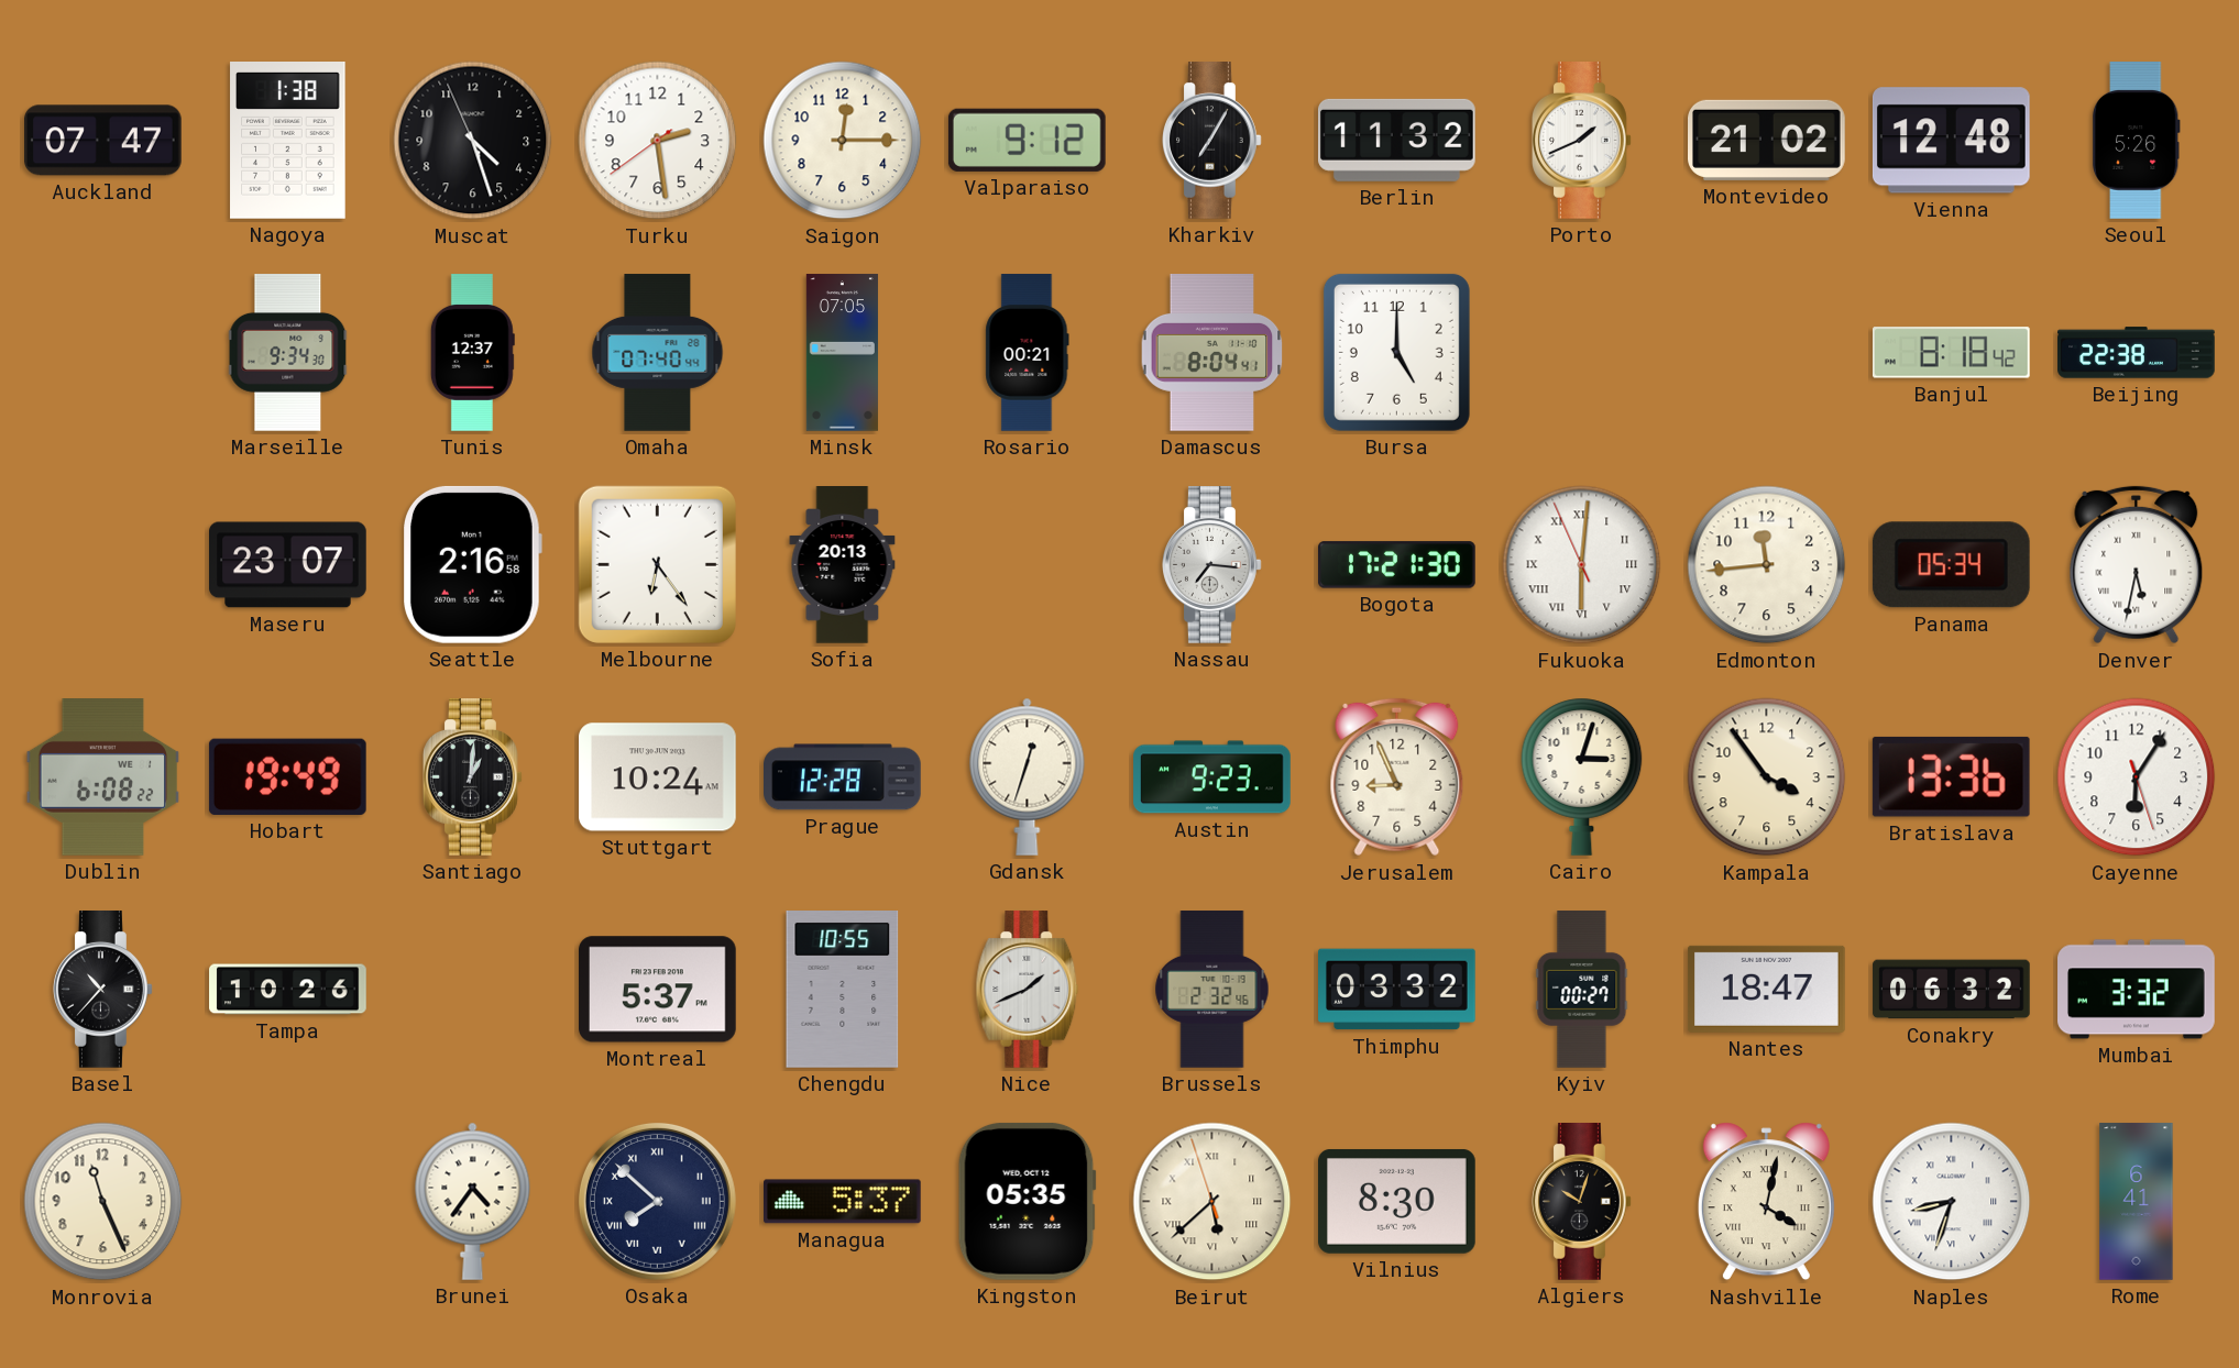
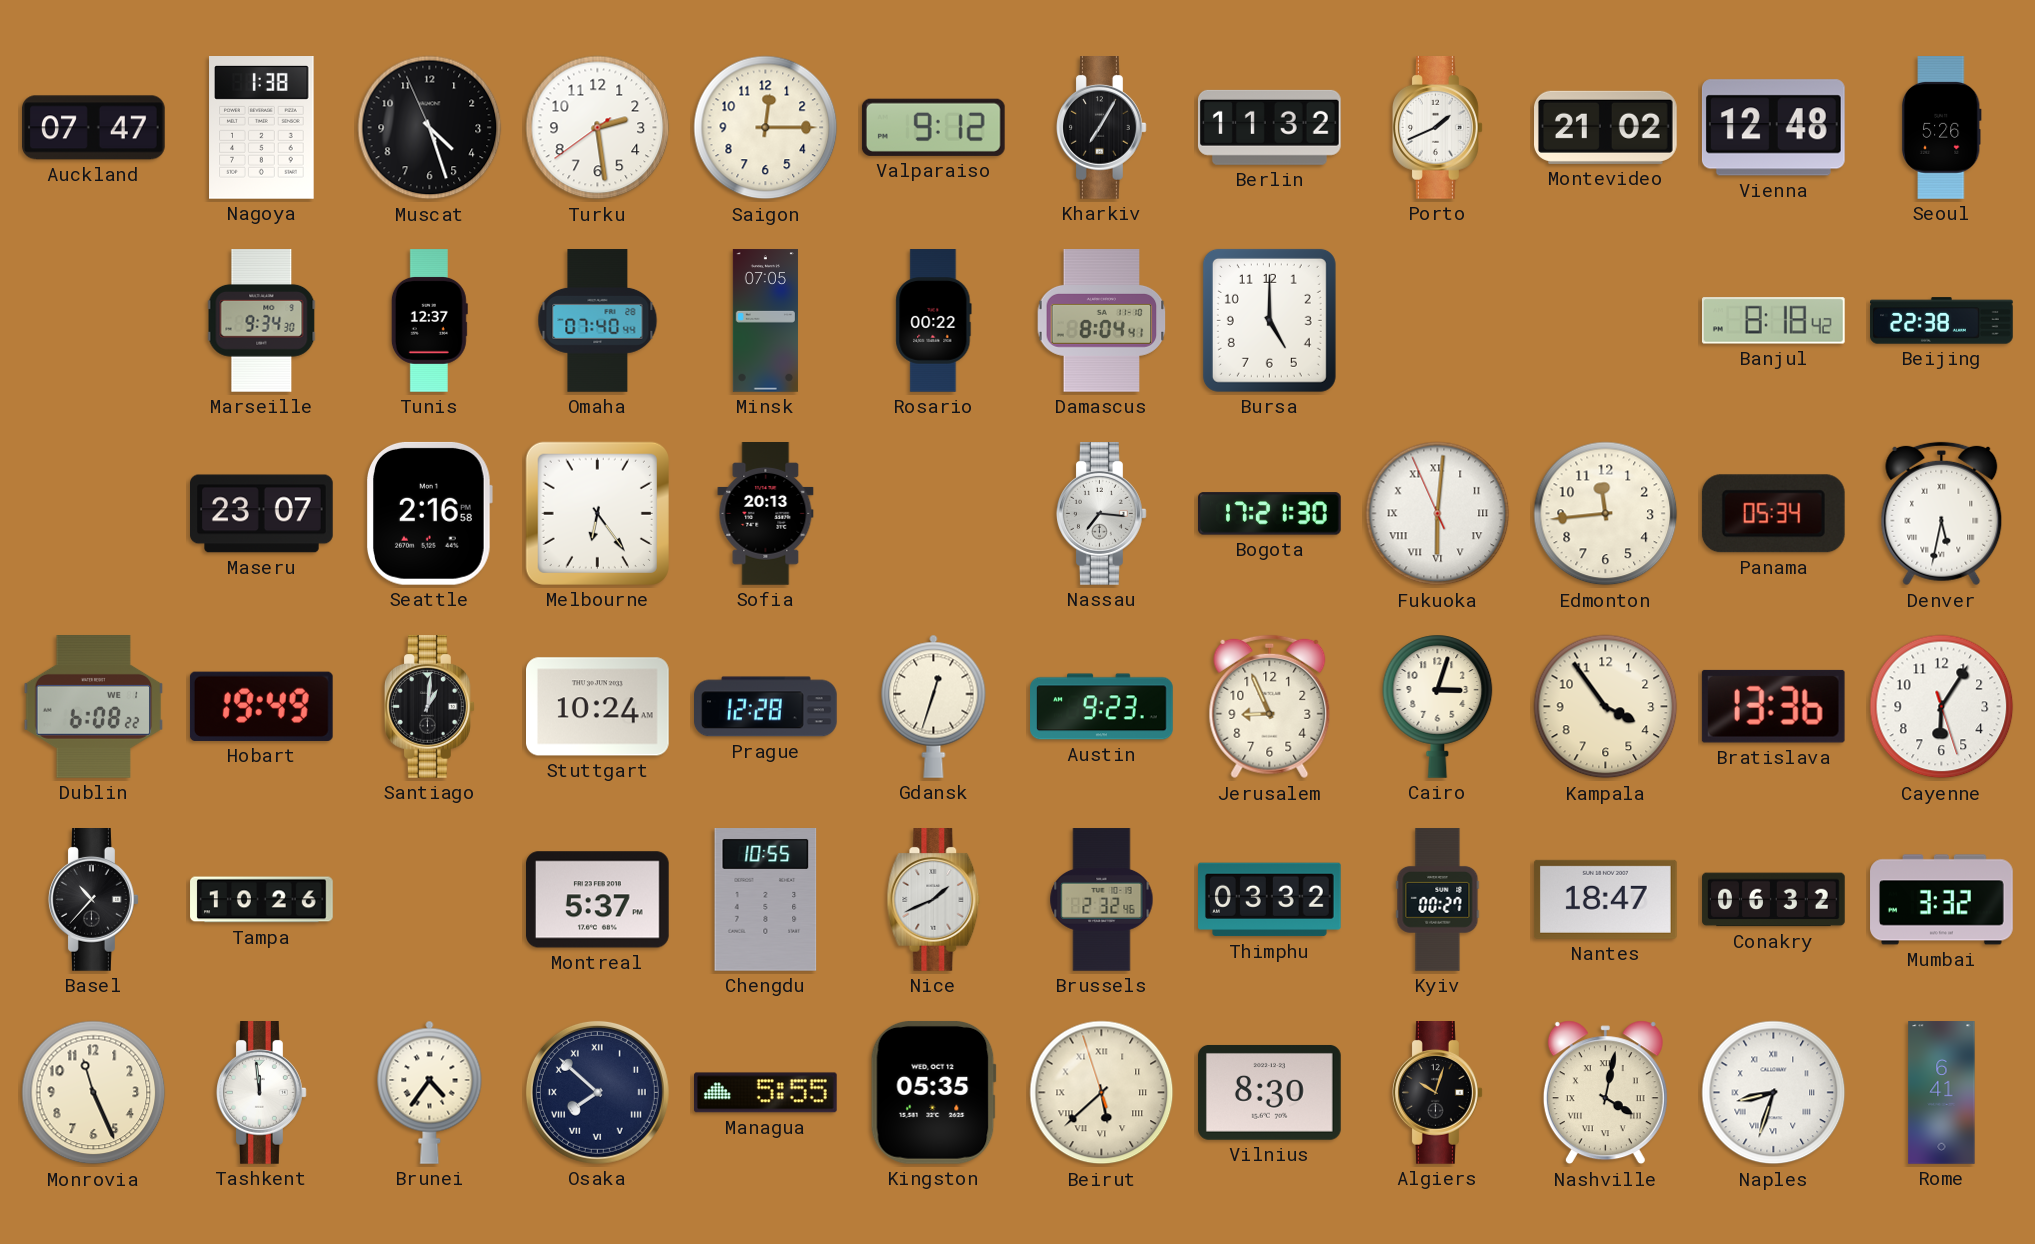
Rosario: 00:21 -> 00:22
Tashkent: none -> 11:59
Managua: 5:37 -> 5:55
